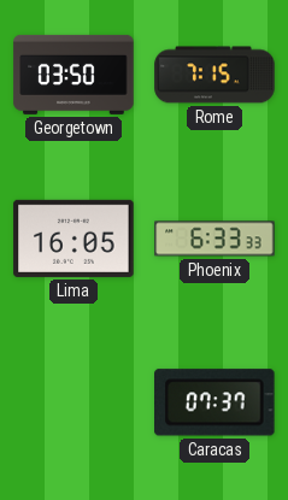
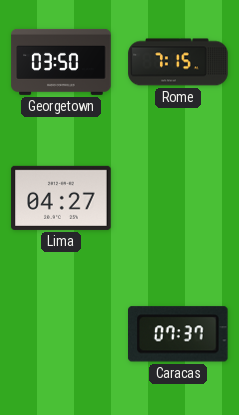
Lima: 16:05 -> 04:27
Phoenix: 6:33 -> none
